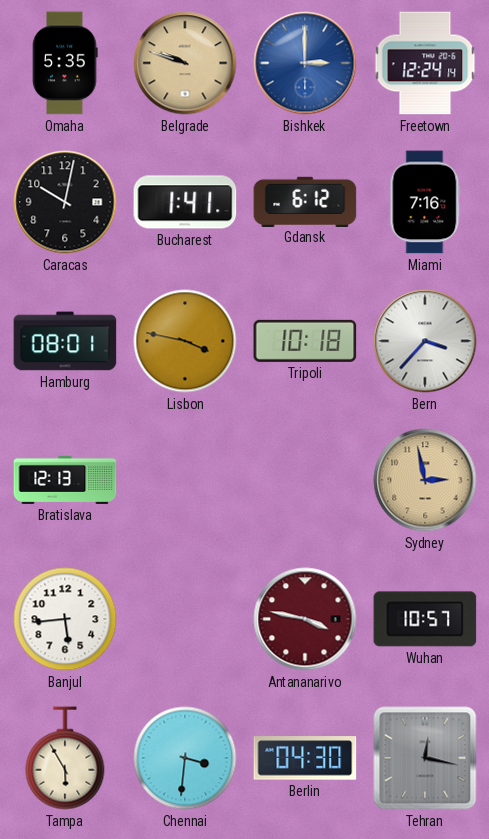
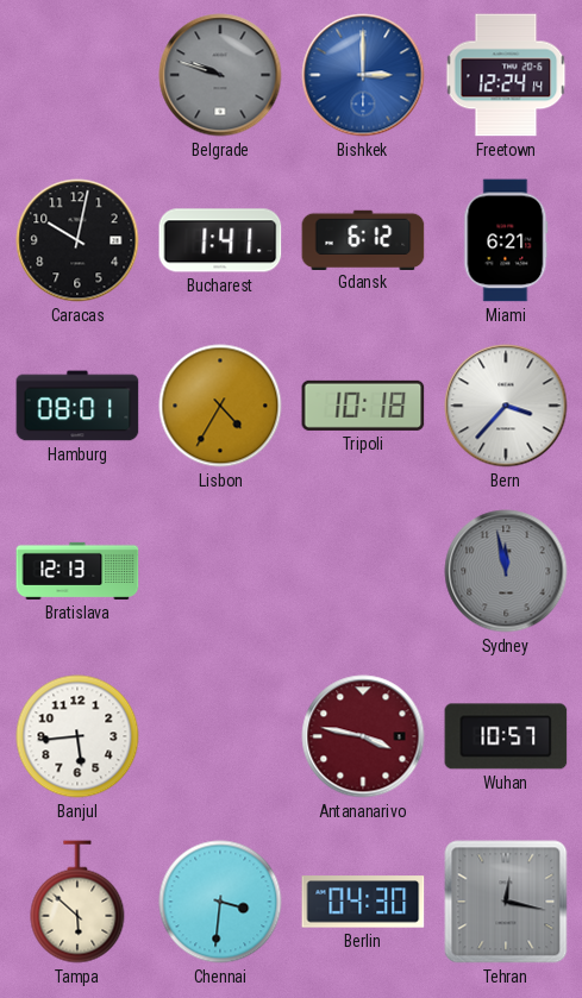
Omaha: 5:35 -> none
Belgrade dial: champagne -> grey
Miami: 7:16 -> 6:21
Lisbon: 3:47 -> 4:35
Sydney: 2:58 -> 11:58
Sydney dial: champagne -> grey
Tampa: 5:55 -> 5:52
